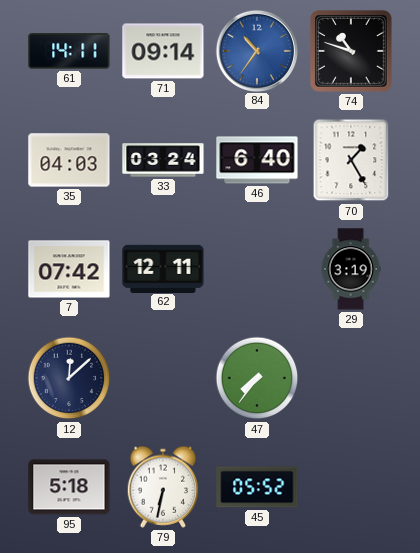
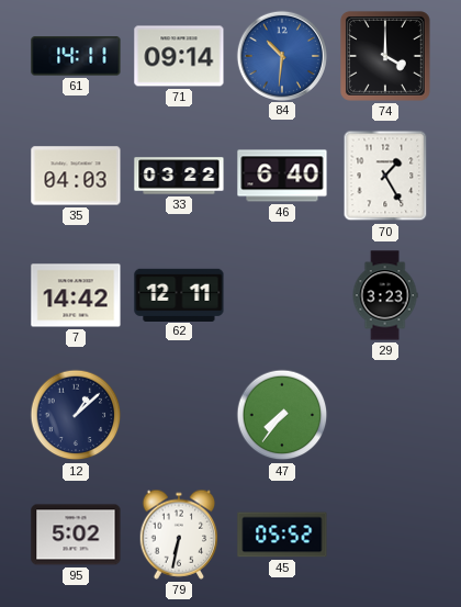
84: 10:36 -> 10:31
74: 10:48 -> 4:00
33: 03:24 -> 03:22
7: 07:42 -> 14:42
29: 3:19 -> 3:23
12: 12:08 -> 1:08
95: 5:18 -> 5:02
